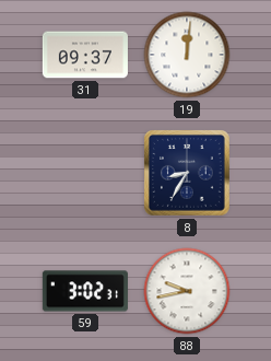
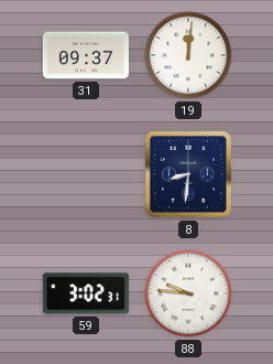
8: 8:35 -> 8:31
88: 9:43 -> 9:46
